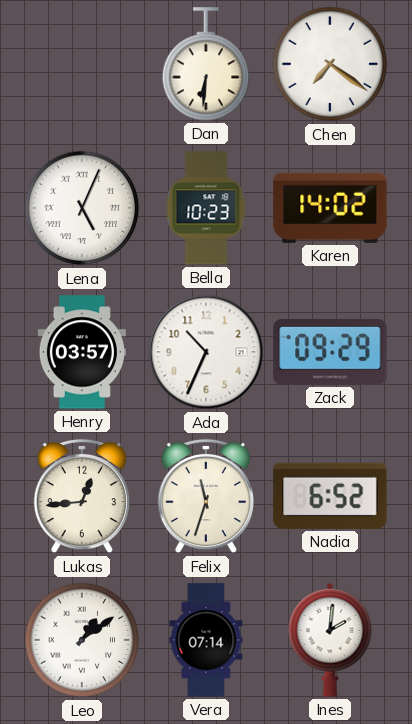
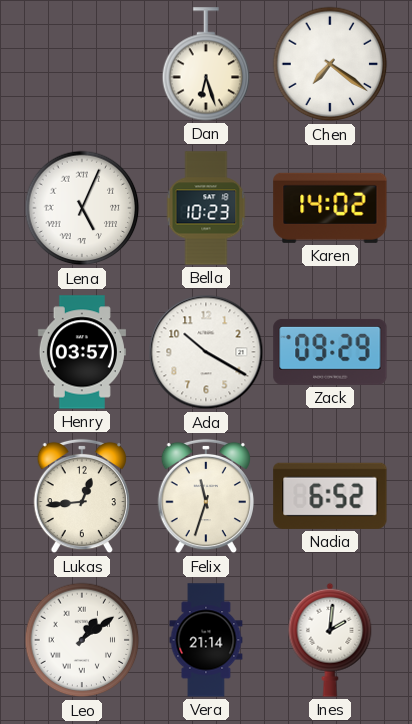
Dan: 6:31 -> 6:27
Ada: 10:34 -> 10:20
Vera: 07:14 -> 21:14
